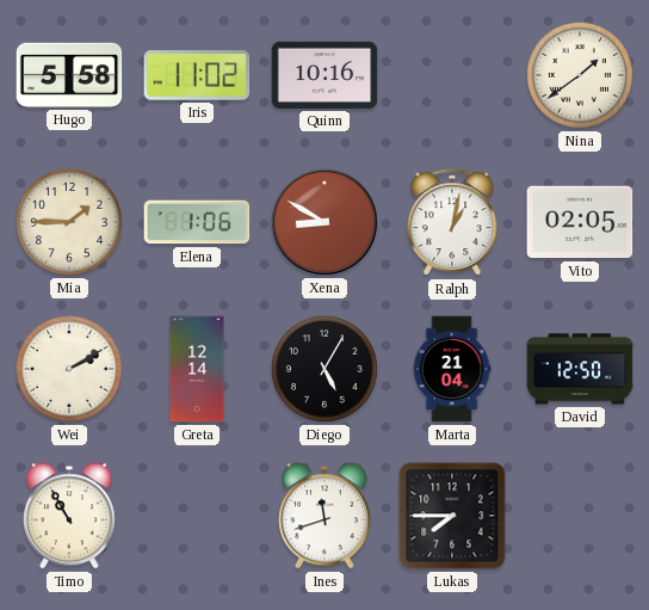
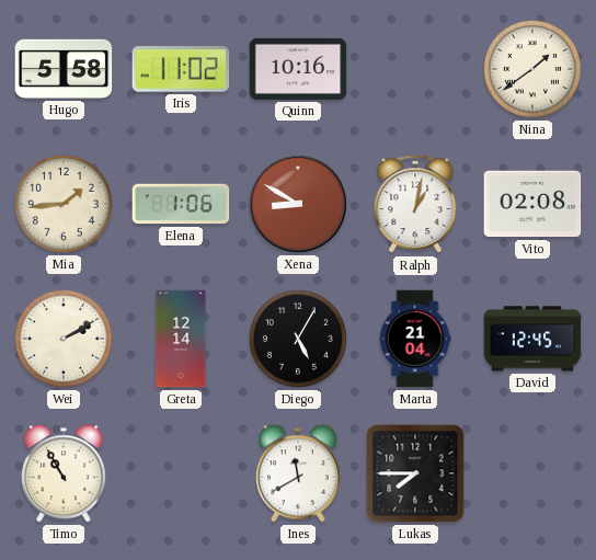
Mia: 1:45 -> 1:44
Vito: 02:05 -> 02:08
David: 12:50 -> 12:45
Ines: 11:42 -> 11:40
